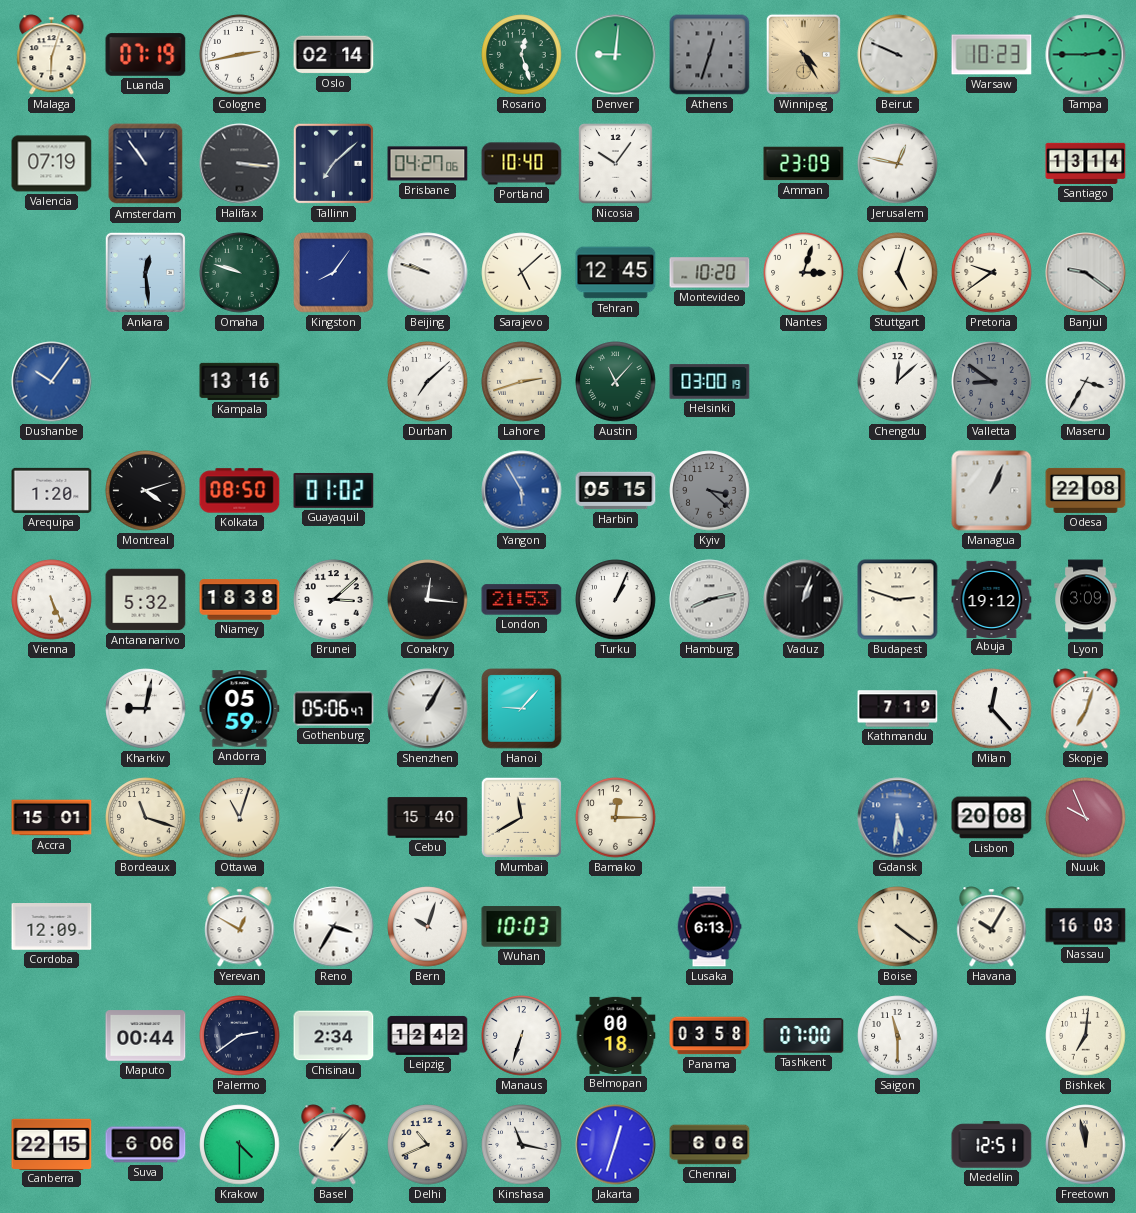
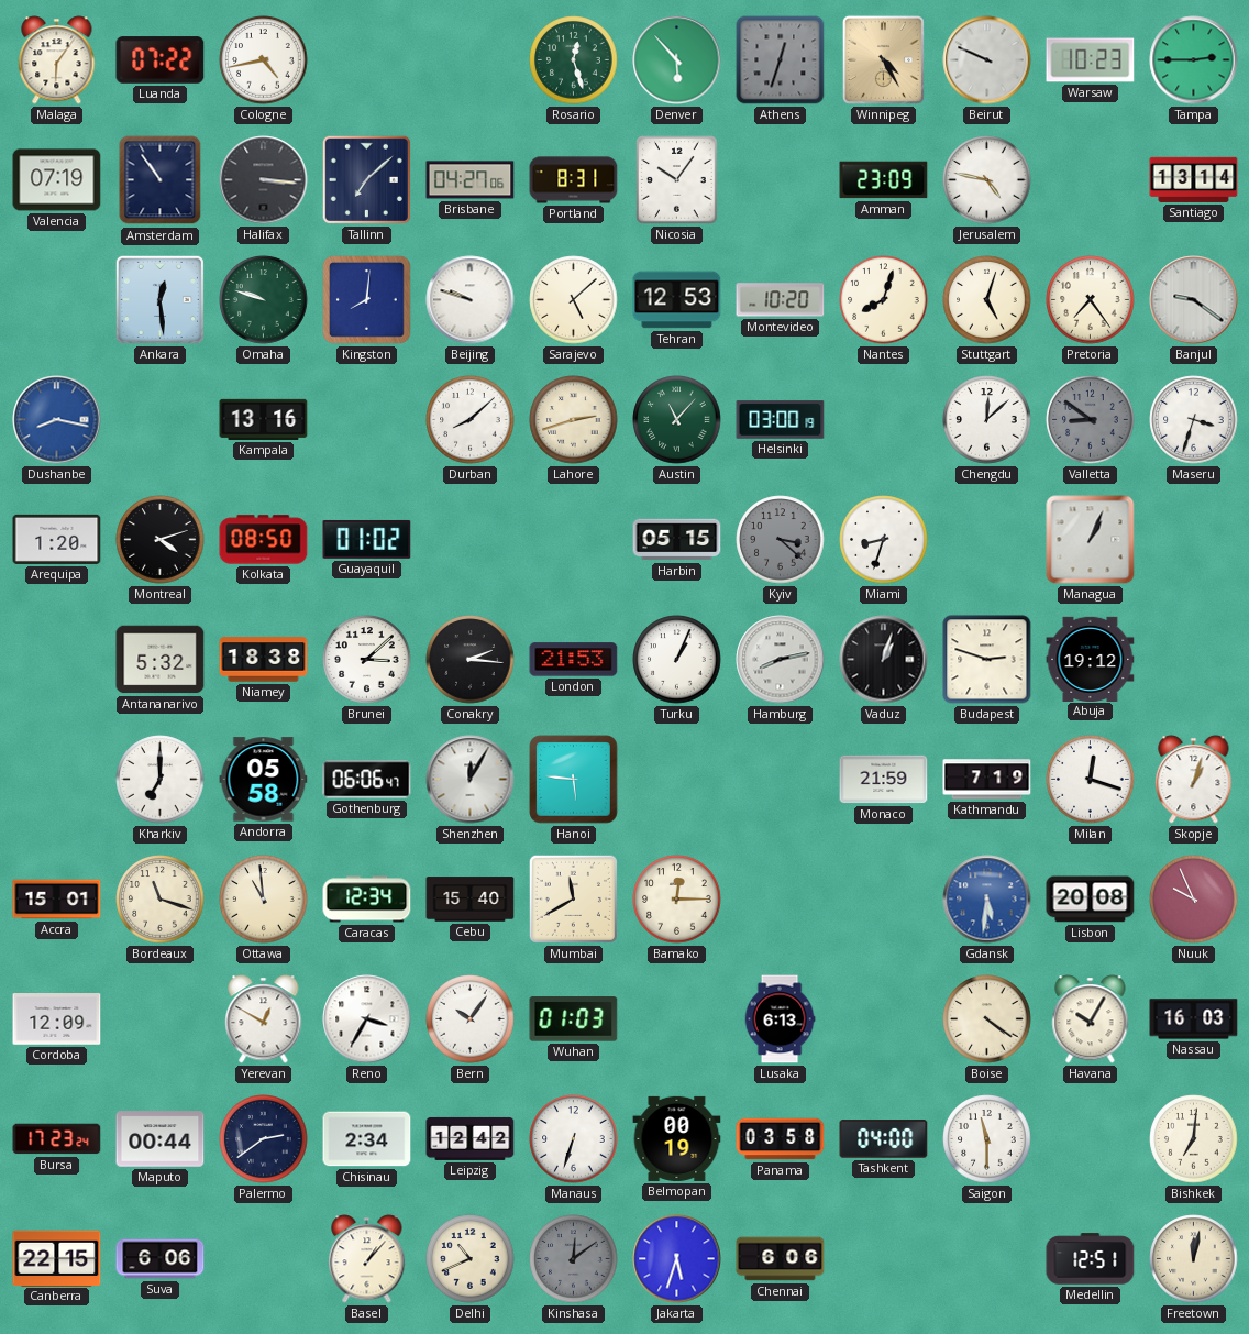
Malaga: 6:03 -> 6:06
Luanda: 07:19 -> 07:22
Cologne: 2:43 -> 4:43
Oslo: 02:14 -> none
Denver: 9:01 -> 5:53
Portland: 10:40 -> 8:31
Jerusalem: 12:47 -> 4:47
Kingston: 8:06 -> 8:01
Tehran: 12:45 -> 12:53
Nantes: 3:03 -> 8:03
Pretoria: 9:39 -> 7:24
Dushanbe: 10:06 -> 8:17
Durban: 7:08 -> 8:08
Maseru: 3:35 -> 3:33
Yangon: 5:55 -> none
Miami: none -> 8:33
Odesa: 22:08 -> none
Vienna: 5:26 -> none
Conakry: 12:16 -> 2:16
Lyon: 3:09 -> none
Kharkiv: 9:02 -> 7:00
Andorra: 05:59 -> 05:58
Gothenburg: 05:06 -> 06:06
Shenzhen: 1:05 -> 12:05
Hanoi: 9:07 -> 5:46
Monaco: none -> 21:59
Milan: 12:23 -> 12:18
Skopje: 7:03 -> 1:03
Ottawa: 11:03 -> 10:59
Caracas: none -> 12:34
Bern: 10:03 -> 10:06
Wuhan: 10:03 -> 01:03
Bursa: none -> 17:23
Belmopan: 00:18 -> 00:19
Tashkent: 07:00 -> 04:00
Krakow: 4:30 -> none
Kinshasa: 11:17 -> 12:09
Kinshasa dial: white -> grey
Jakarta: 12:33 -> 5:33
Freetown: 11:58 -> 12:02
